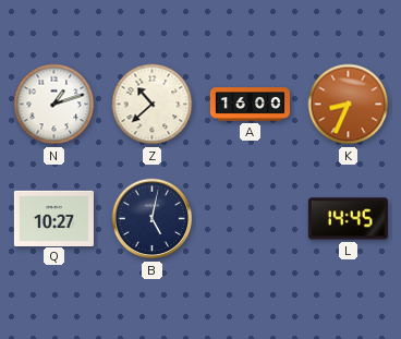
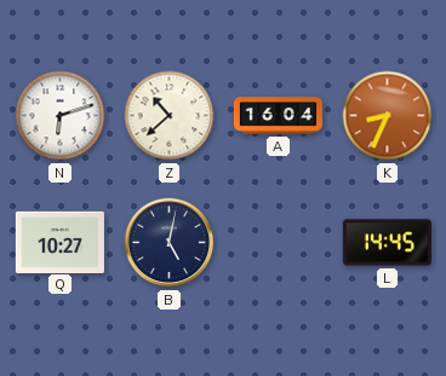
N: 1:12 -> 6:12
A: 16:00 -> 16:04
